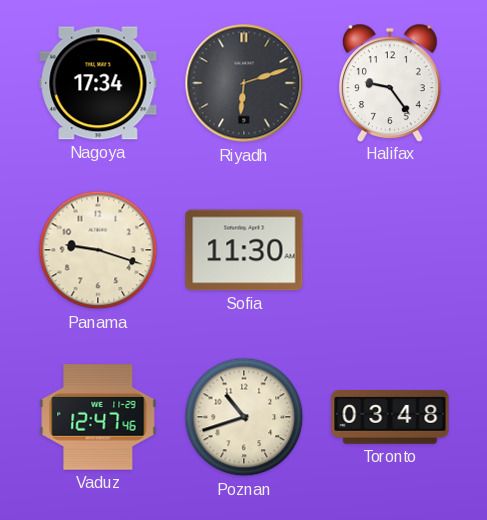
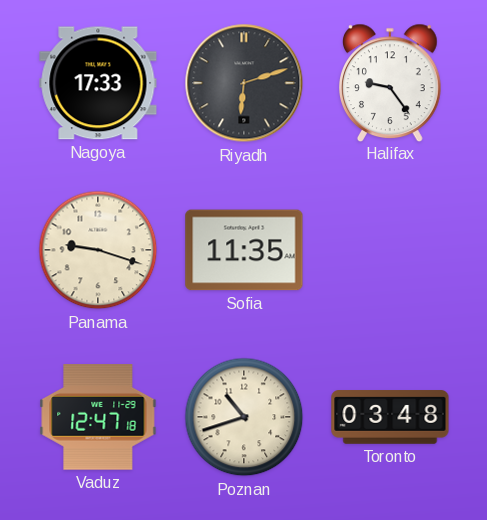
Nagoya: 17:34 -> 17:33
Sofia: 11:30 -> 11:35
Vaduz: 12:47:46 -> 12:47:18
